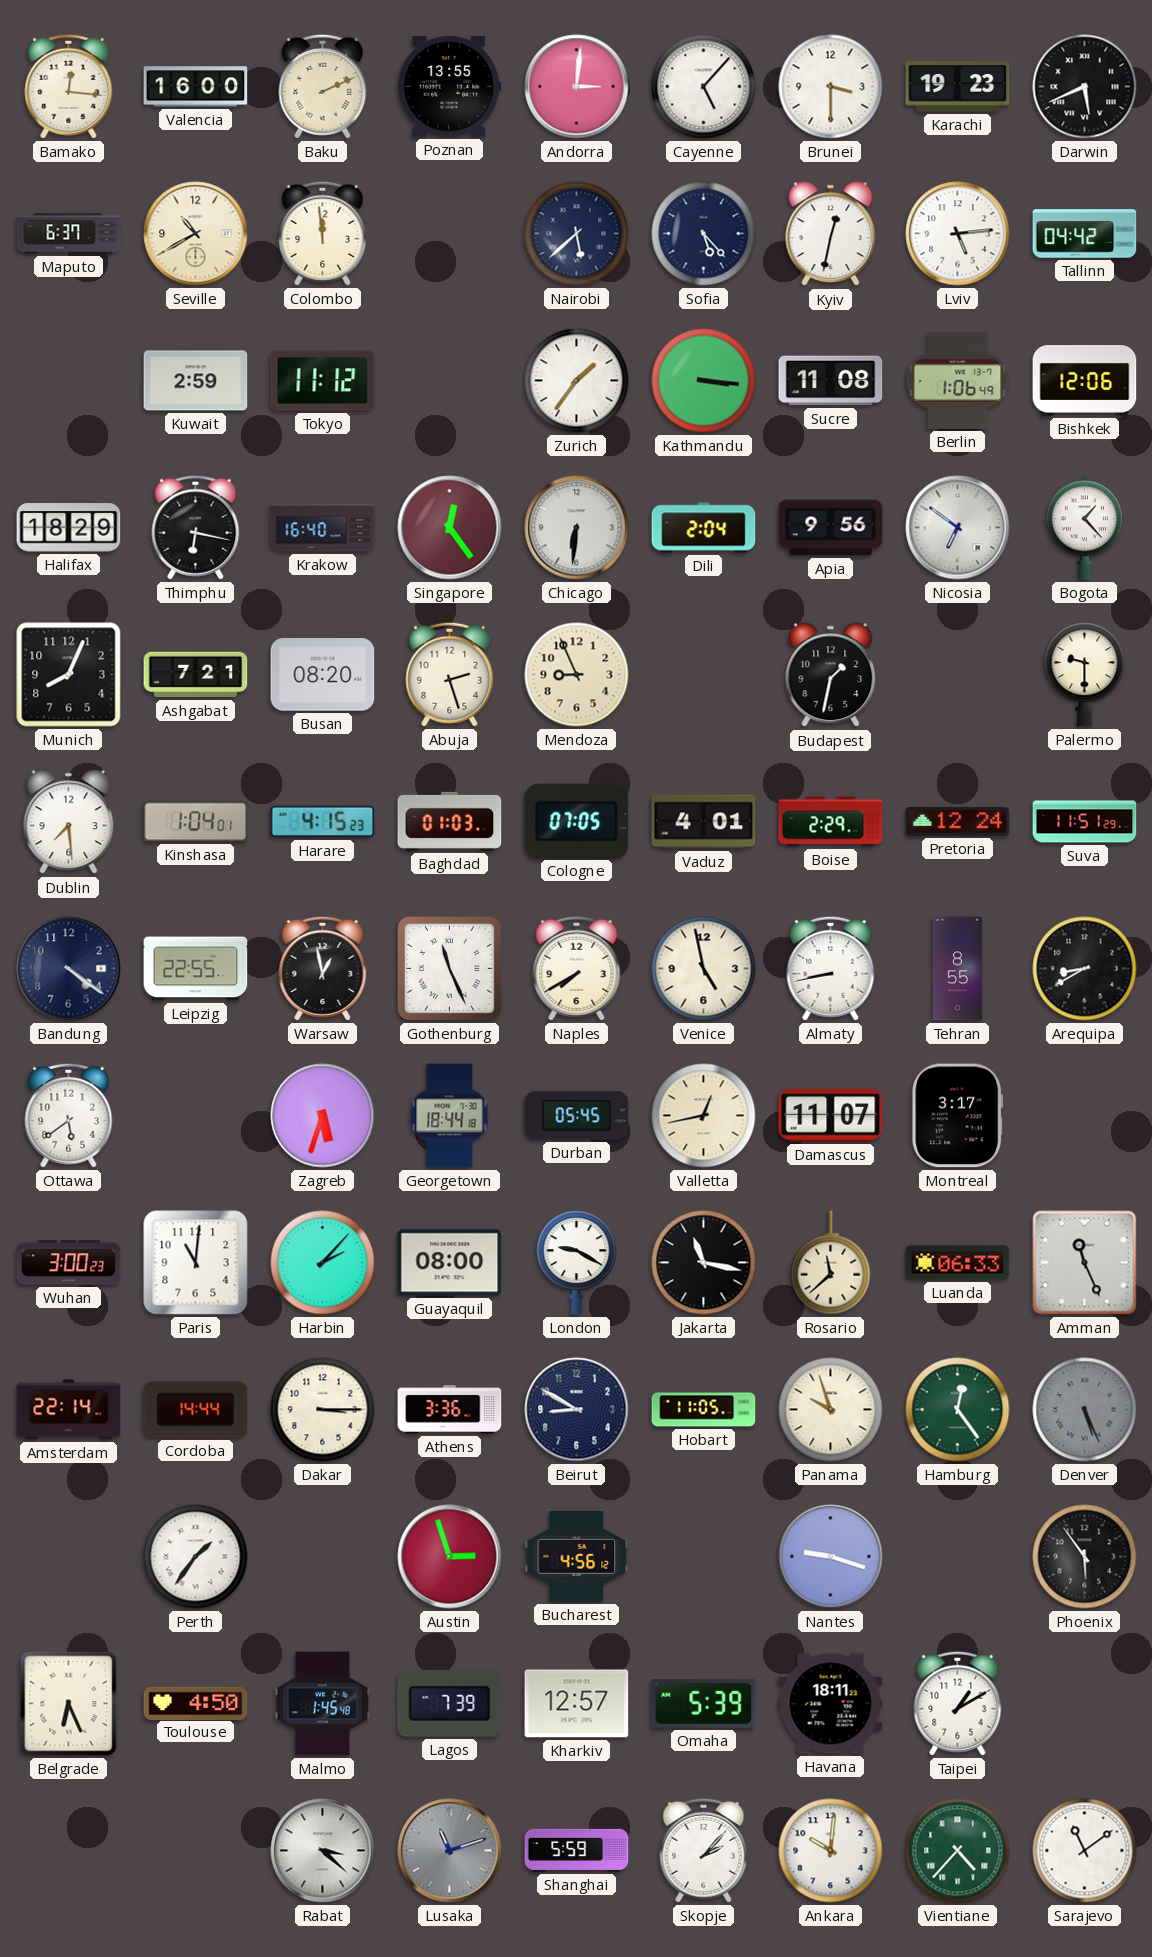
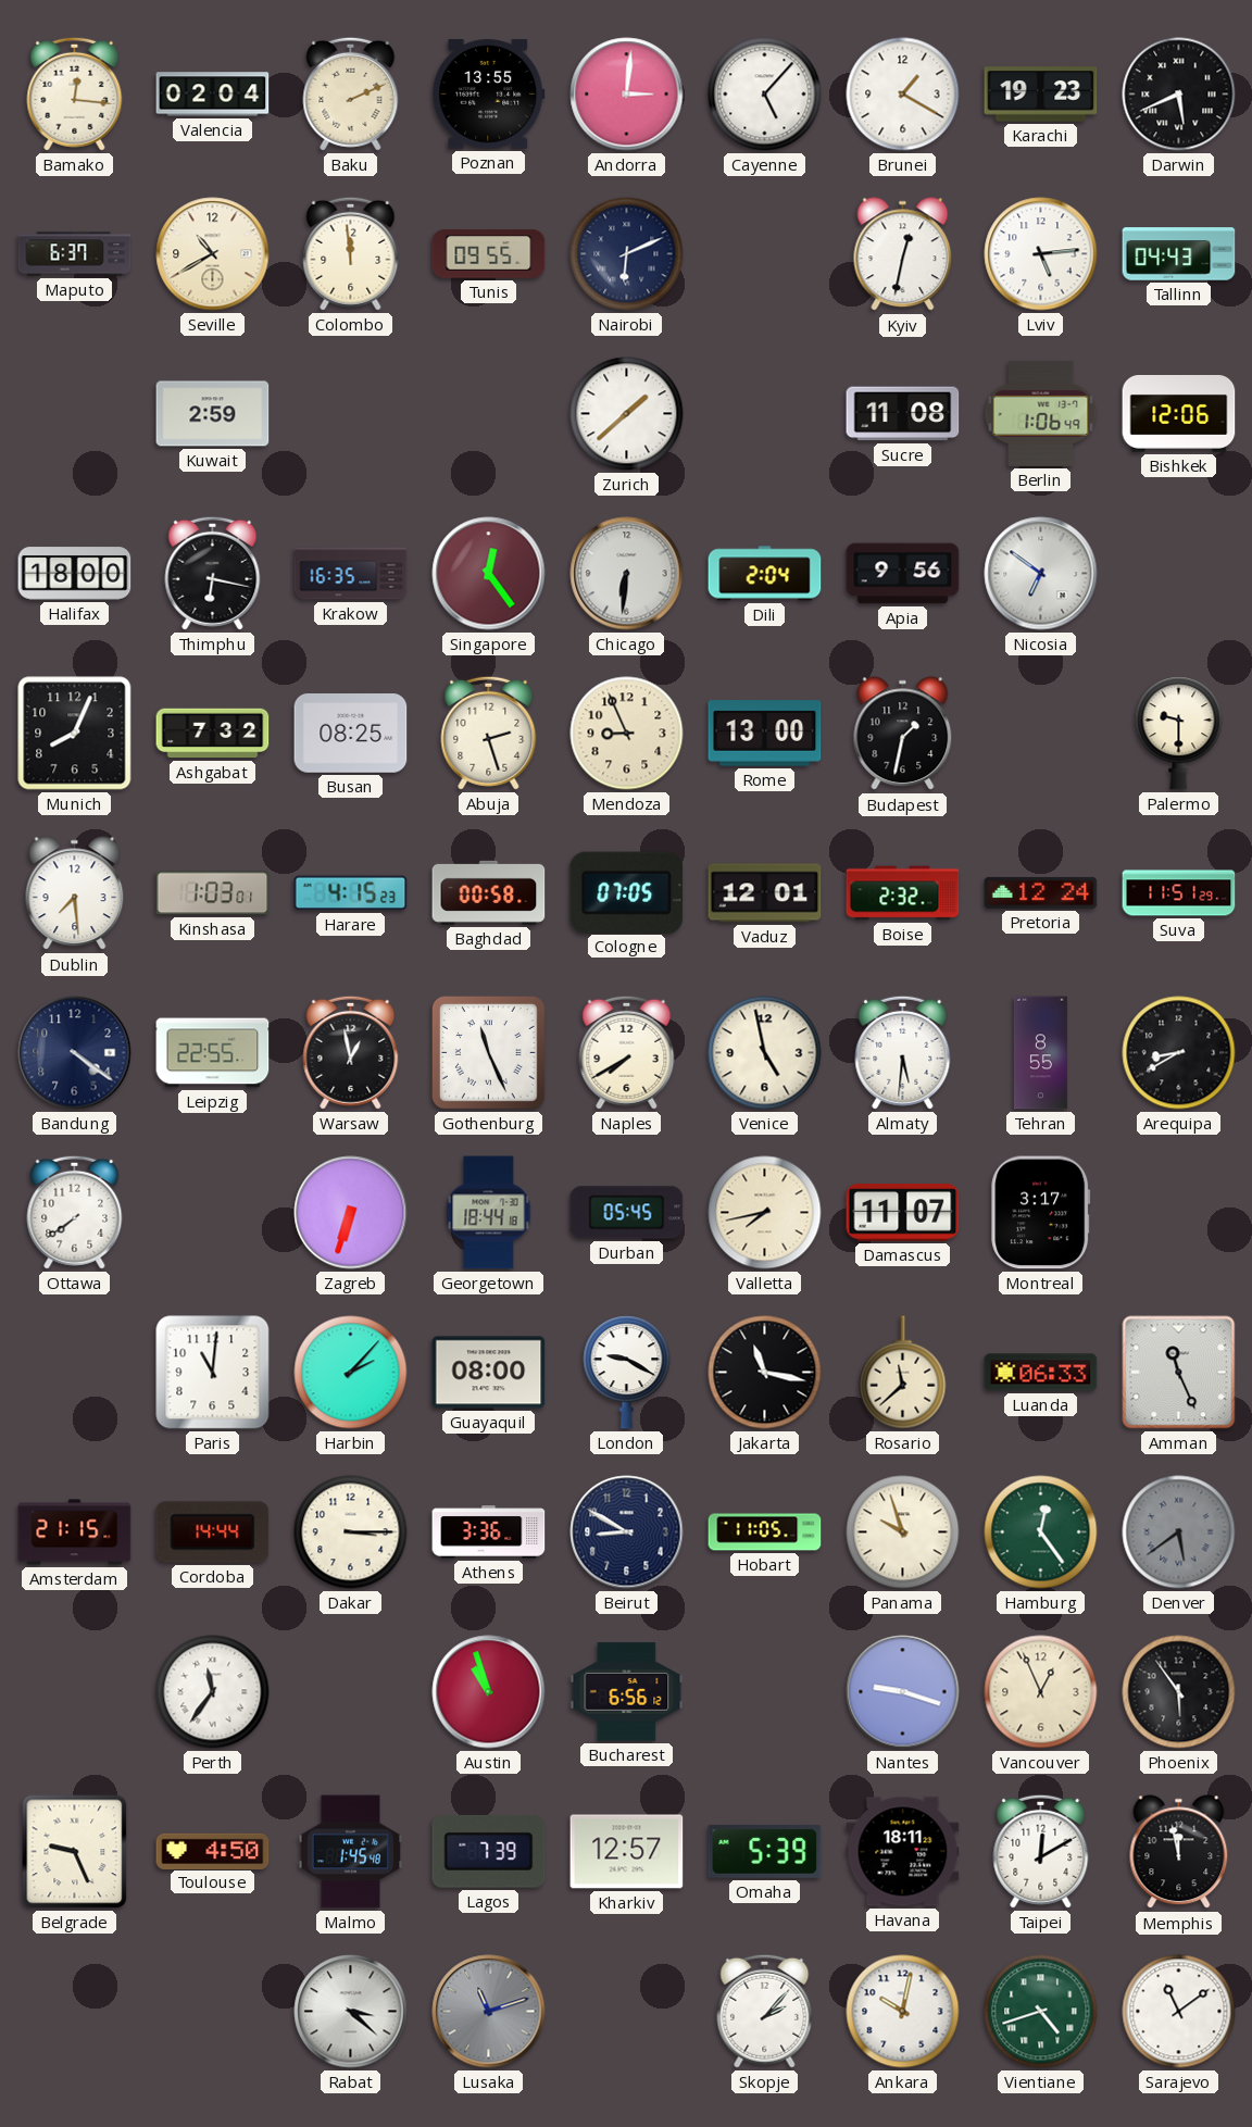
Valencia: 16:00 -> 02:04
Brunei: 3:30 -> 1:20
Tunis: none -> 09:55
Nairobi: 5:38 -> 6:11
Sofia: 5:23 -> none
Tallinn: 04:42 -> 04:43
Tokyo: 11:12 -> none
Zurich: 1:36 -> 1:38
Kathmandu: 3:16 -> none
Halifax: 18:29 -> 18:00
Krakow: 16:40 -> 16:35
Bogota: 1:23 -> none
Ashgabat: 7:21 -> 7:32
Busan: 08:20 -> 08:25
Rome: none -> 13:00
Kinshasa: 1:04 -> 1:03
Baghdad: 01:03 -> 00:58
Vaduz: 4:01 -> 12:01
Boise: 2:29 -> 2:32
Almaty: 8:43 -> 5:31
Ottawa: 5:39 -> 7:39
Zagreb: 5:33 -> 6:33
Valletta: 12:43 -> 7:43
Wuhan: 3:00 -> none
Amsterdam: 22:14 -> 21:15
Denver: 5:26 -> 5:39
Perth: 1:36 -> 11:36
Austin: 2:57 -> 10:57
Bucharest: 4:56 -> 6:56
Vancouver: none -> 12:56
Belgrade: 6:26 -> 9:26
Taipei: 1:10 -> 12:10
Memphis: none -> 11:58
Shanghai: 5:59 -> none
Ankara: 10:01 -> 10:02
Vientiane: 4:37 -> 4:42
